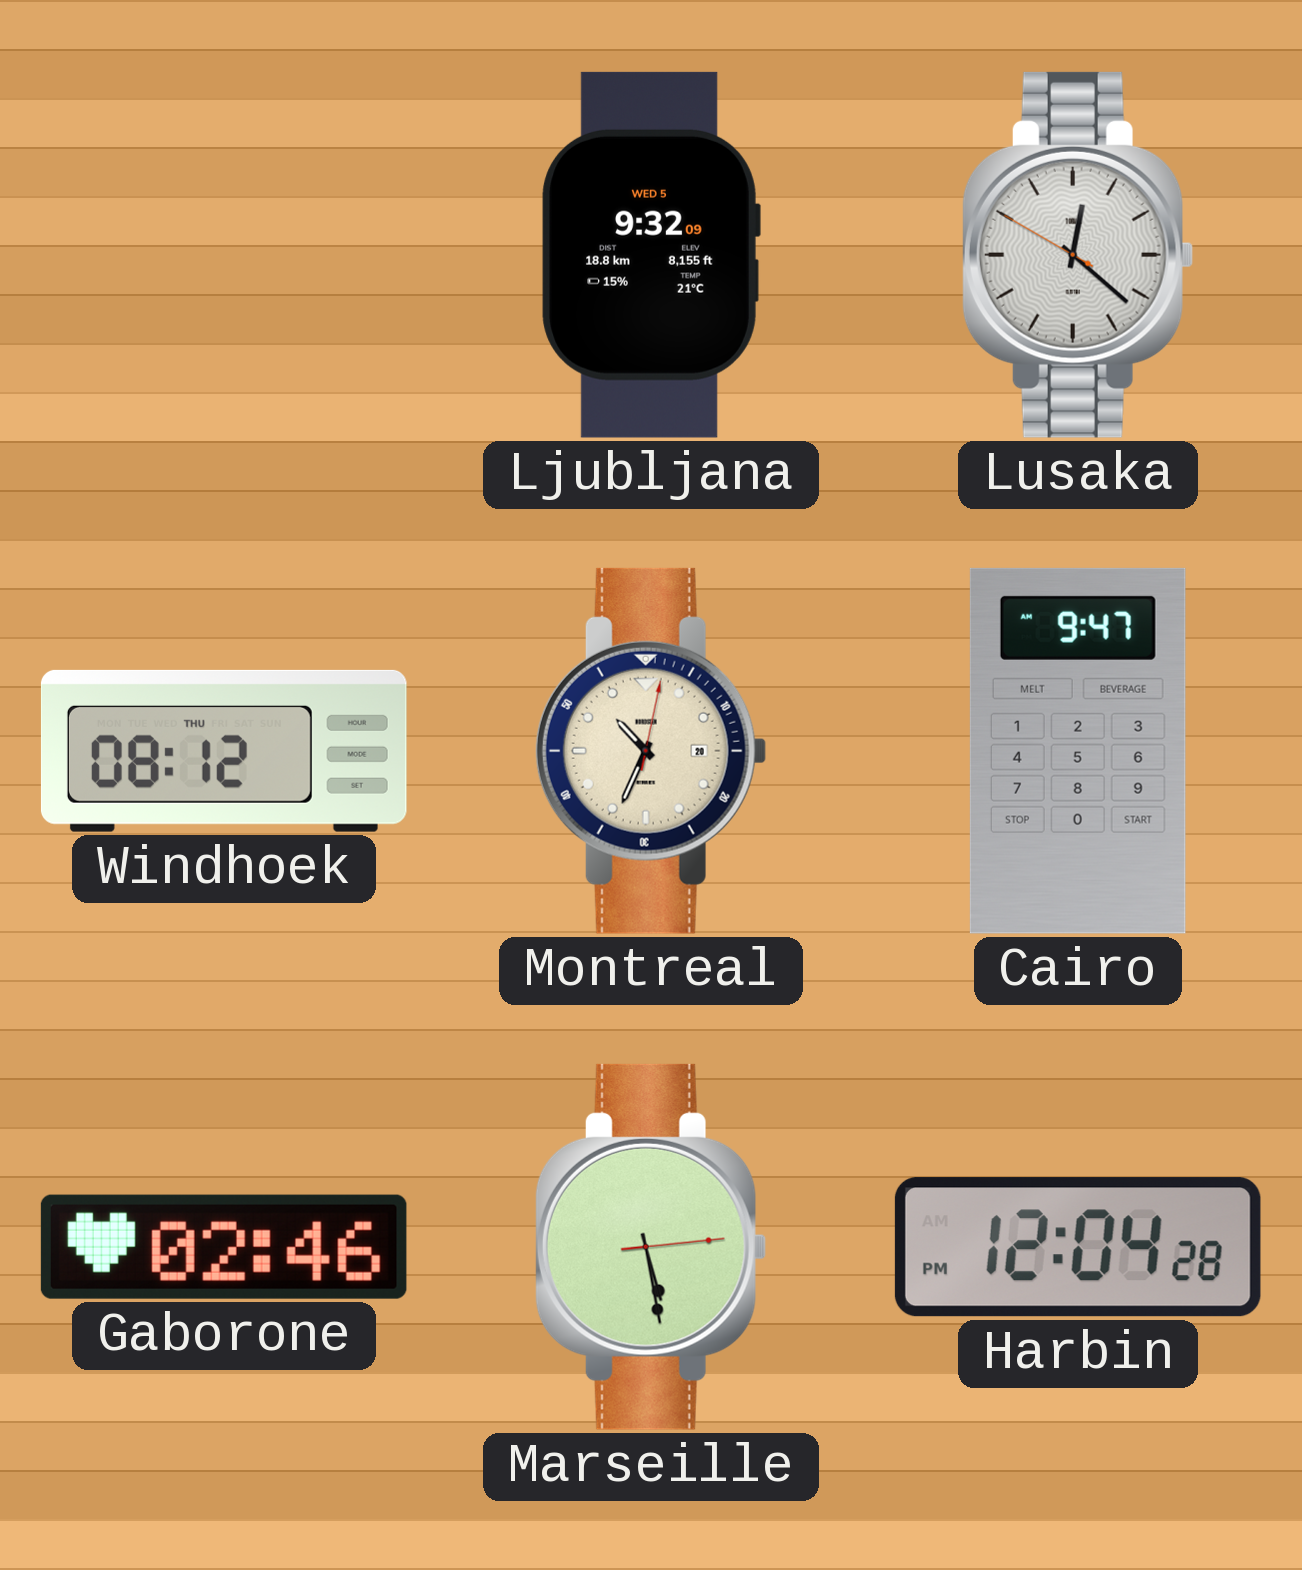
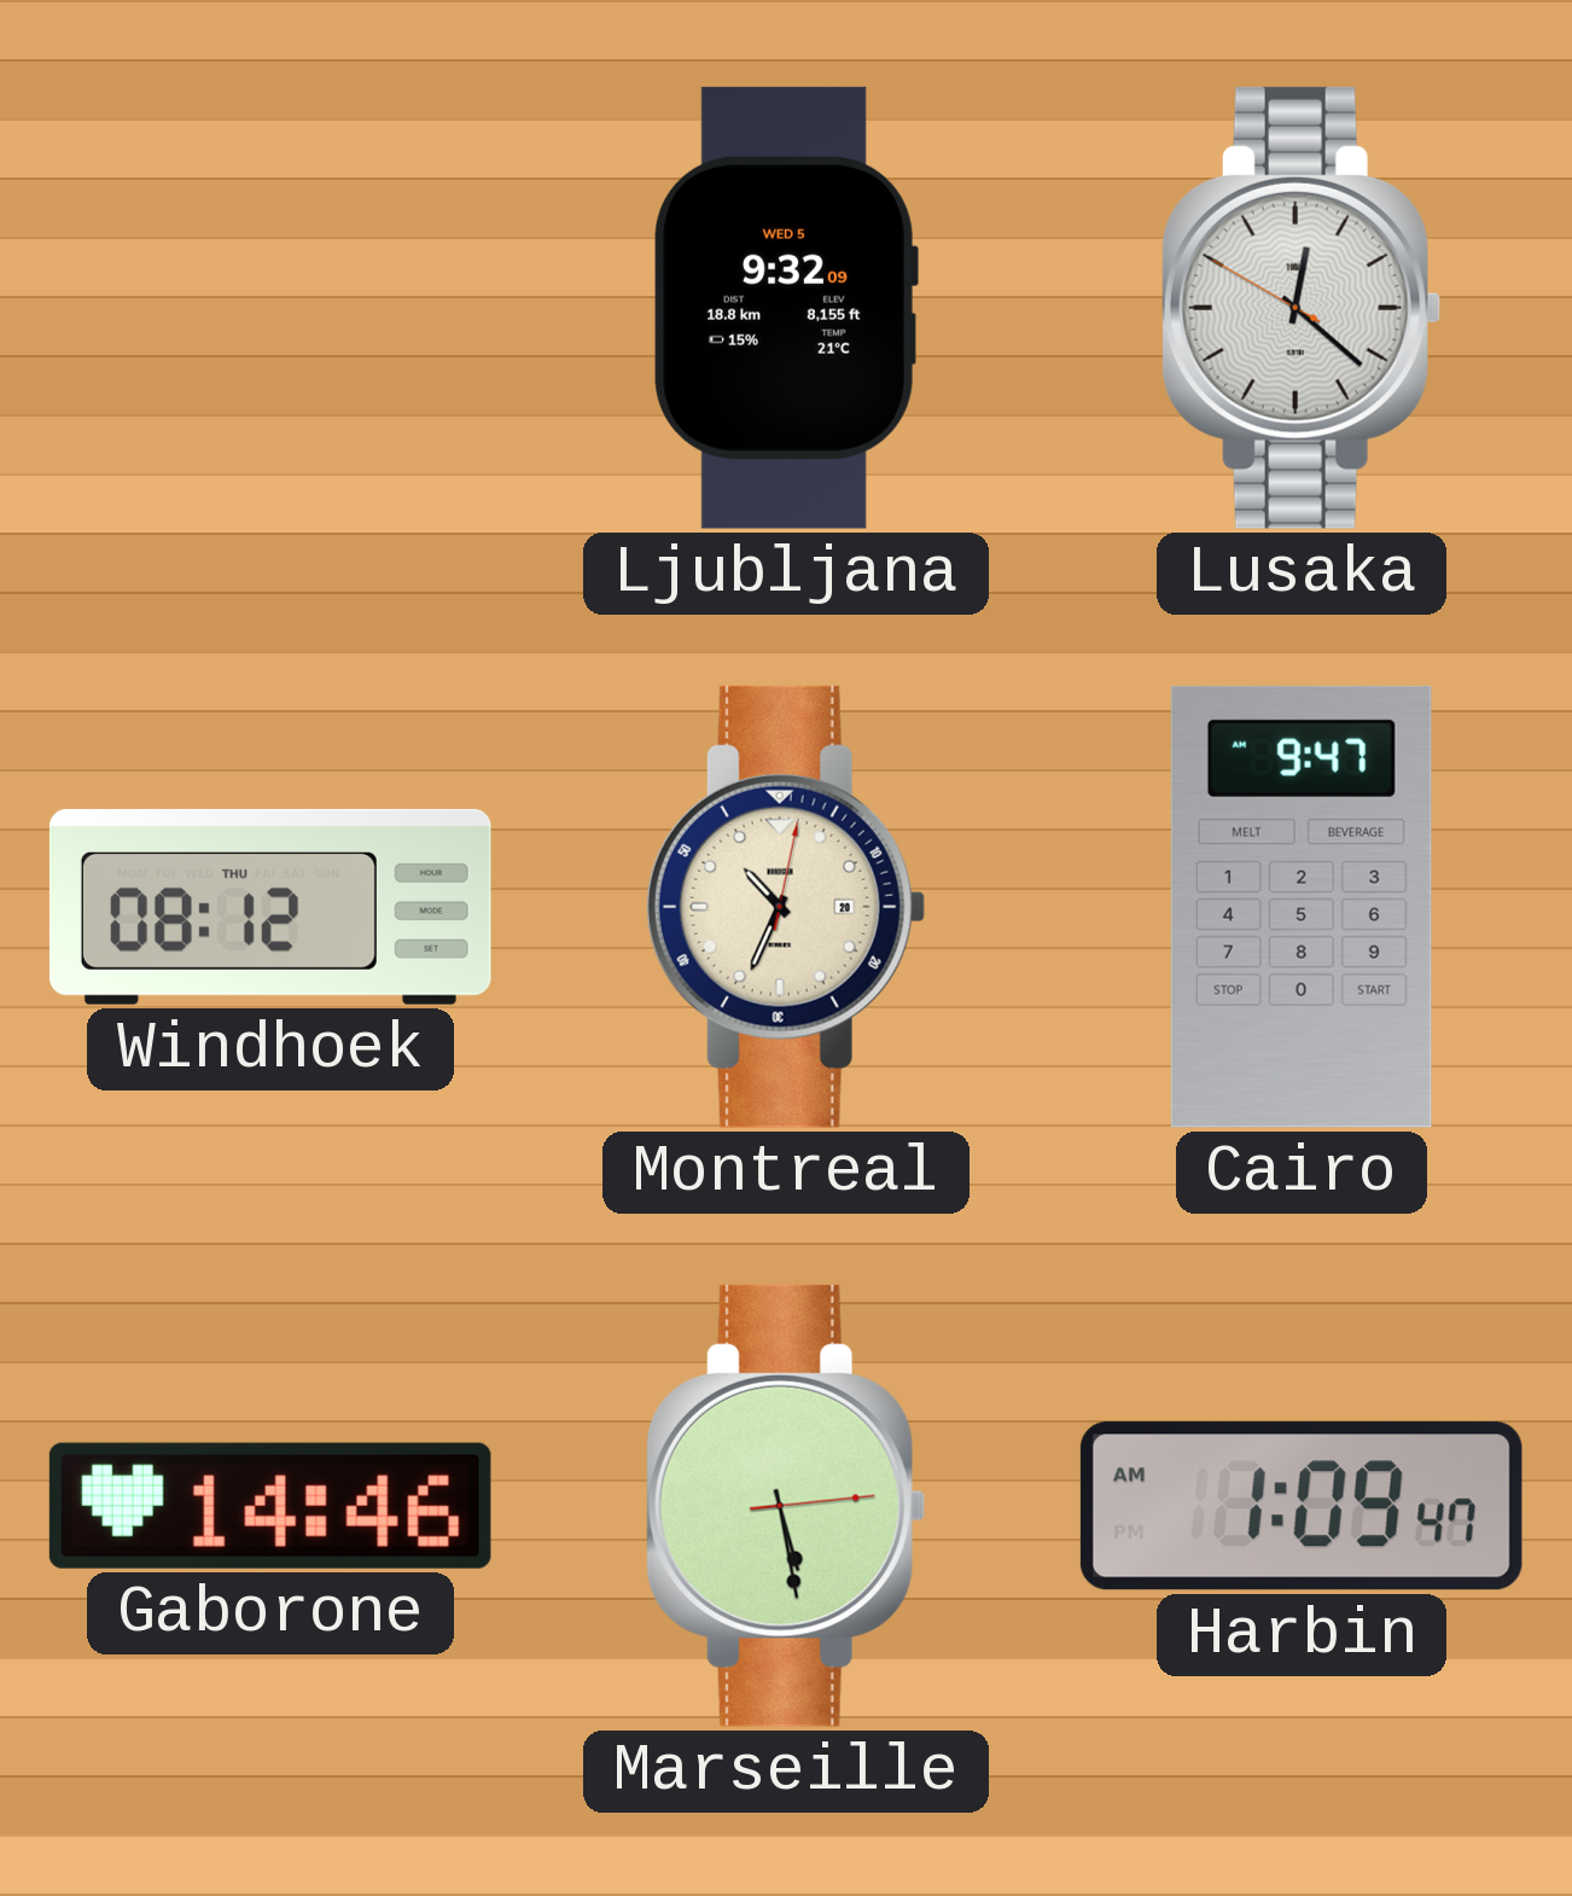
Gaborone: 02:46 -> 14:46
Harbin: 12:04 -> 1:09
